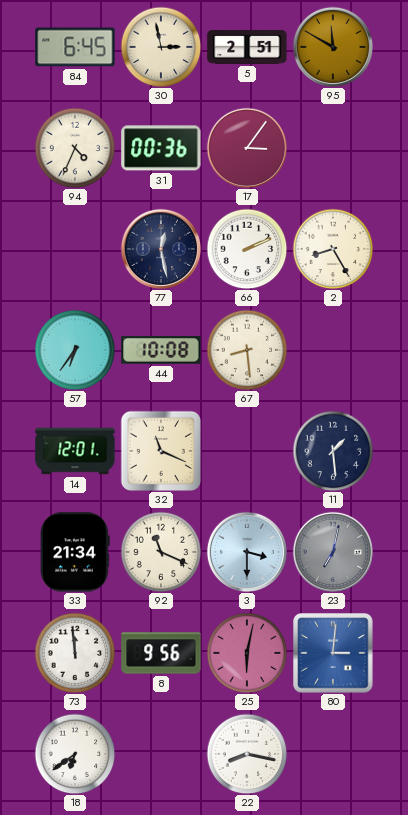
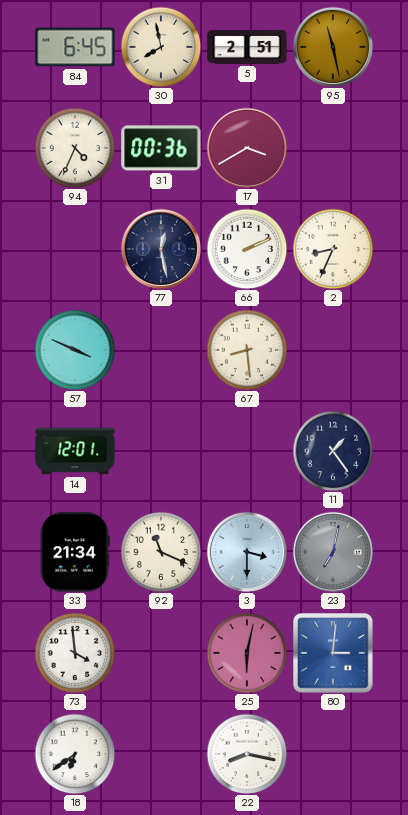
30: 2:58 -> 7:58
95: 11:50 -> 11:28
17: 3:06 -> 3:40
2: 8:25 -> 8:34
57: 6:36 -> 3:49
44: 10:08 -> none
32: 11:19 -> none
11: 1:29 -> 1:24
73: 11:59 -> 3:59
8: 9:56 -> none
